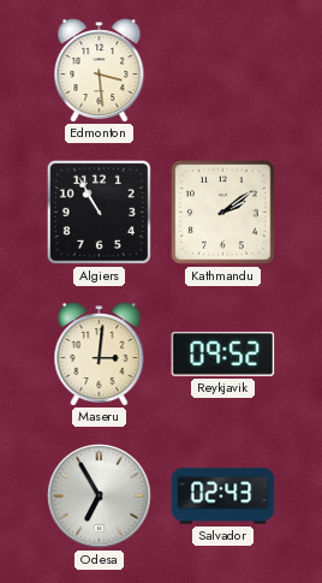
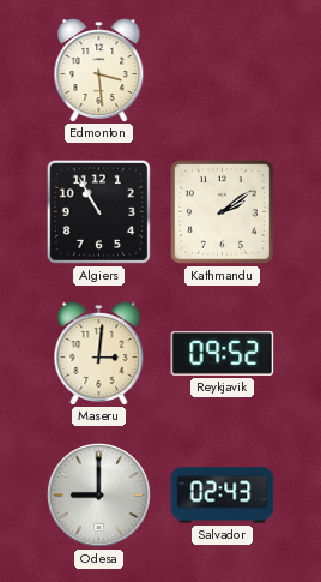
Odesa: 6:55 -> 9:00
